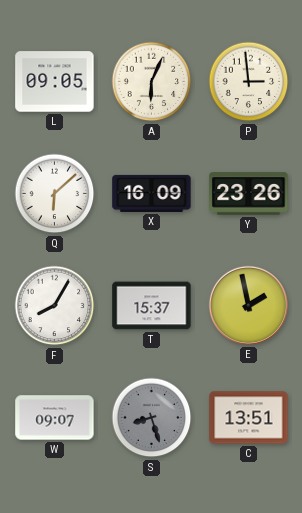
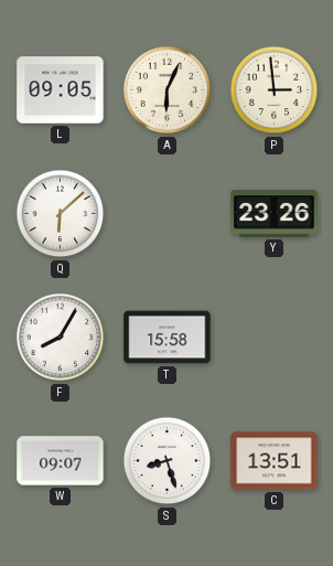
X: 16:09 -> none
T: 15:37 -> 15:58
E: 1:58 -> none
S dial: grey -> white
